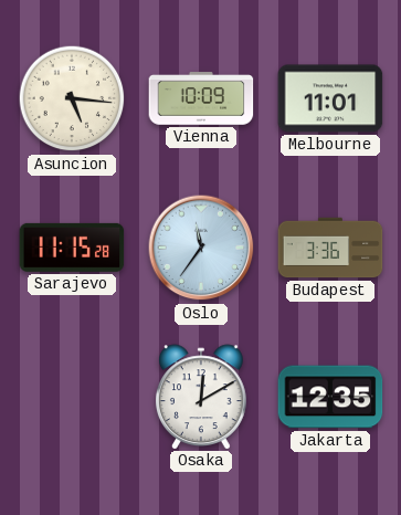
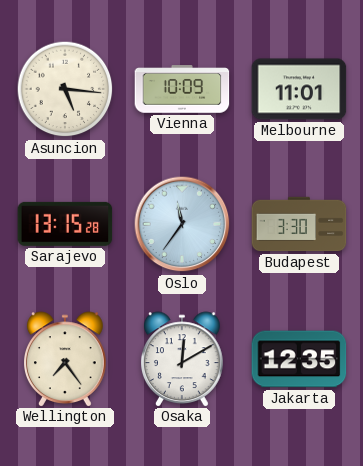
Sarajevo: 11:15 -> 13:15
Budapest: 3:36 -> 3:30
Wellington: none -> 7:24
